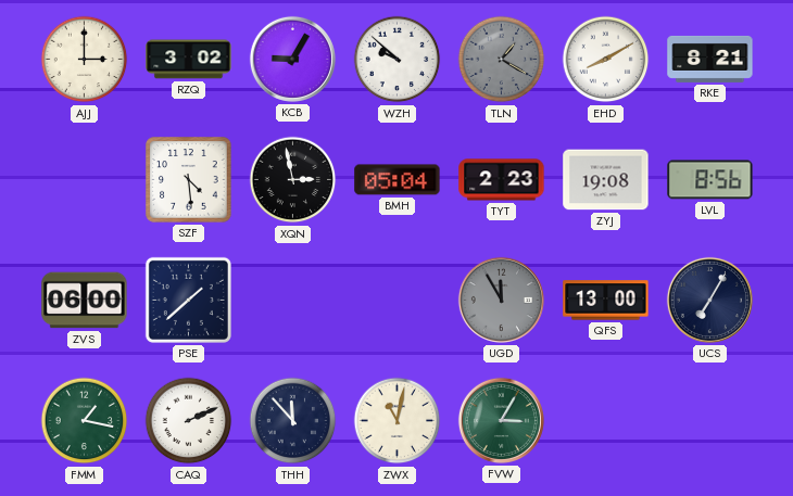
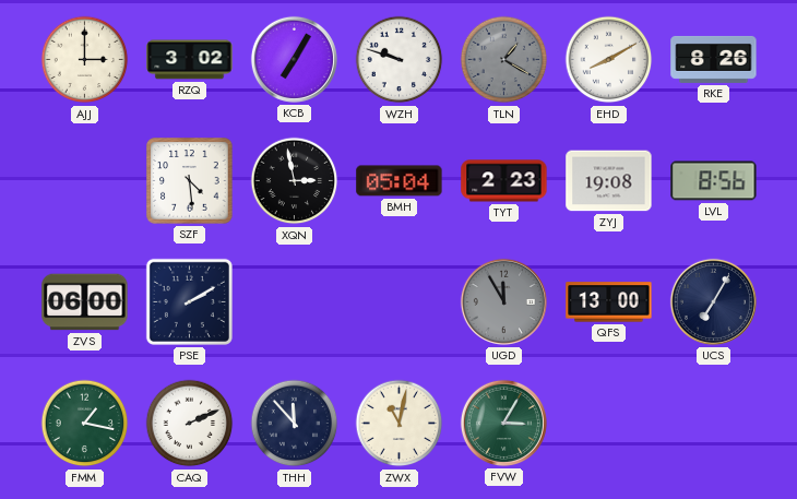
KCB: 9:05 -> 7:05
WZH: 9:52 -> 9:48
RKE: 8:21 -> 8:26
PSE: 1:38 -> 2:10
